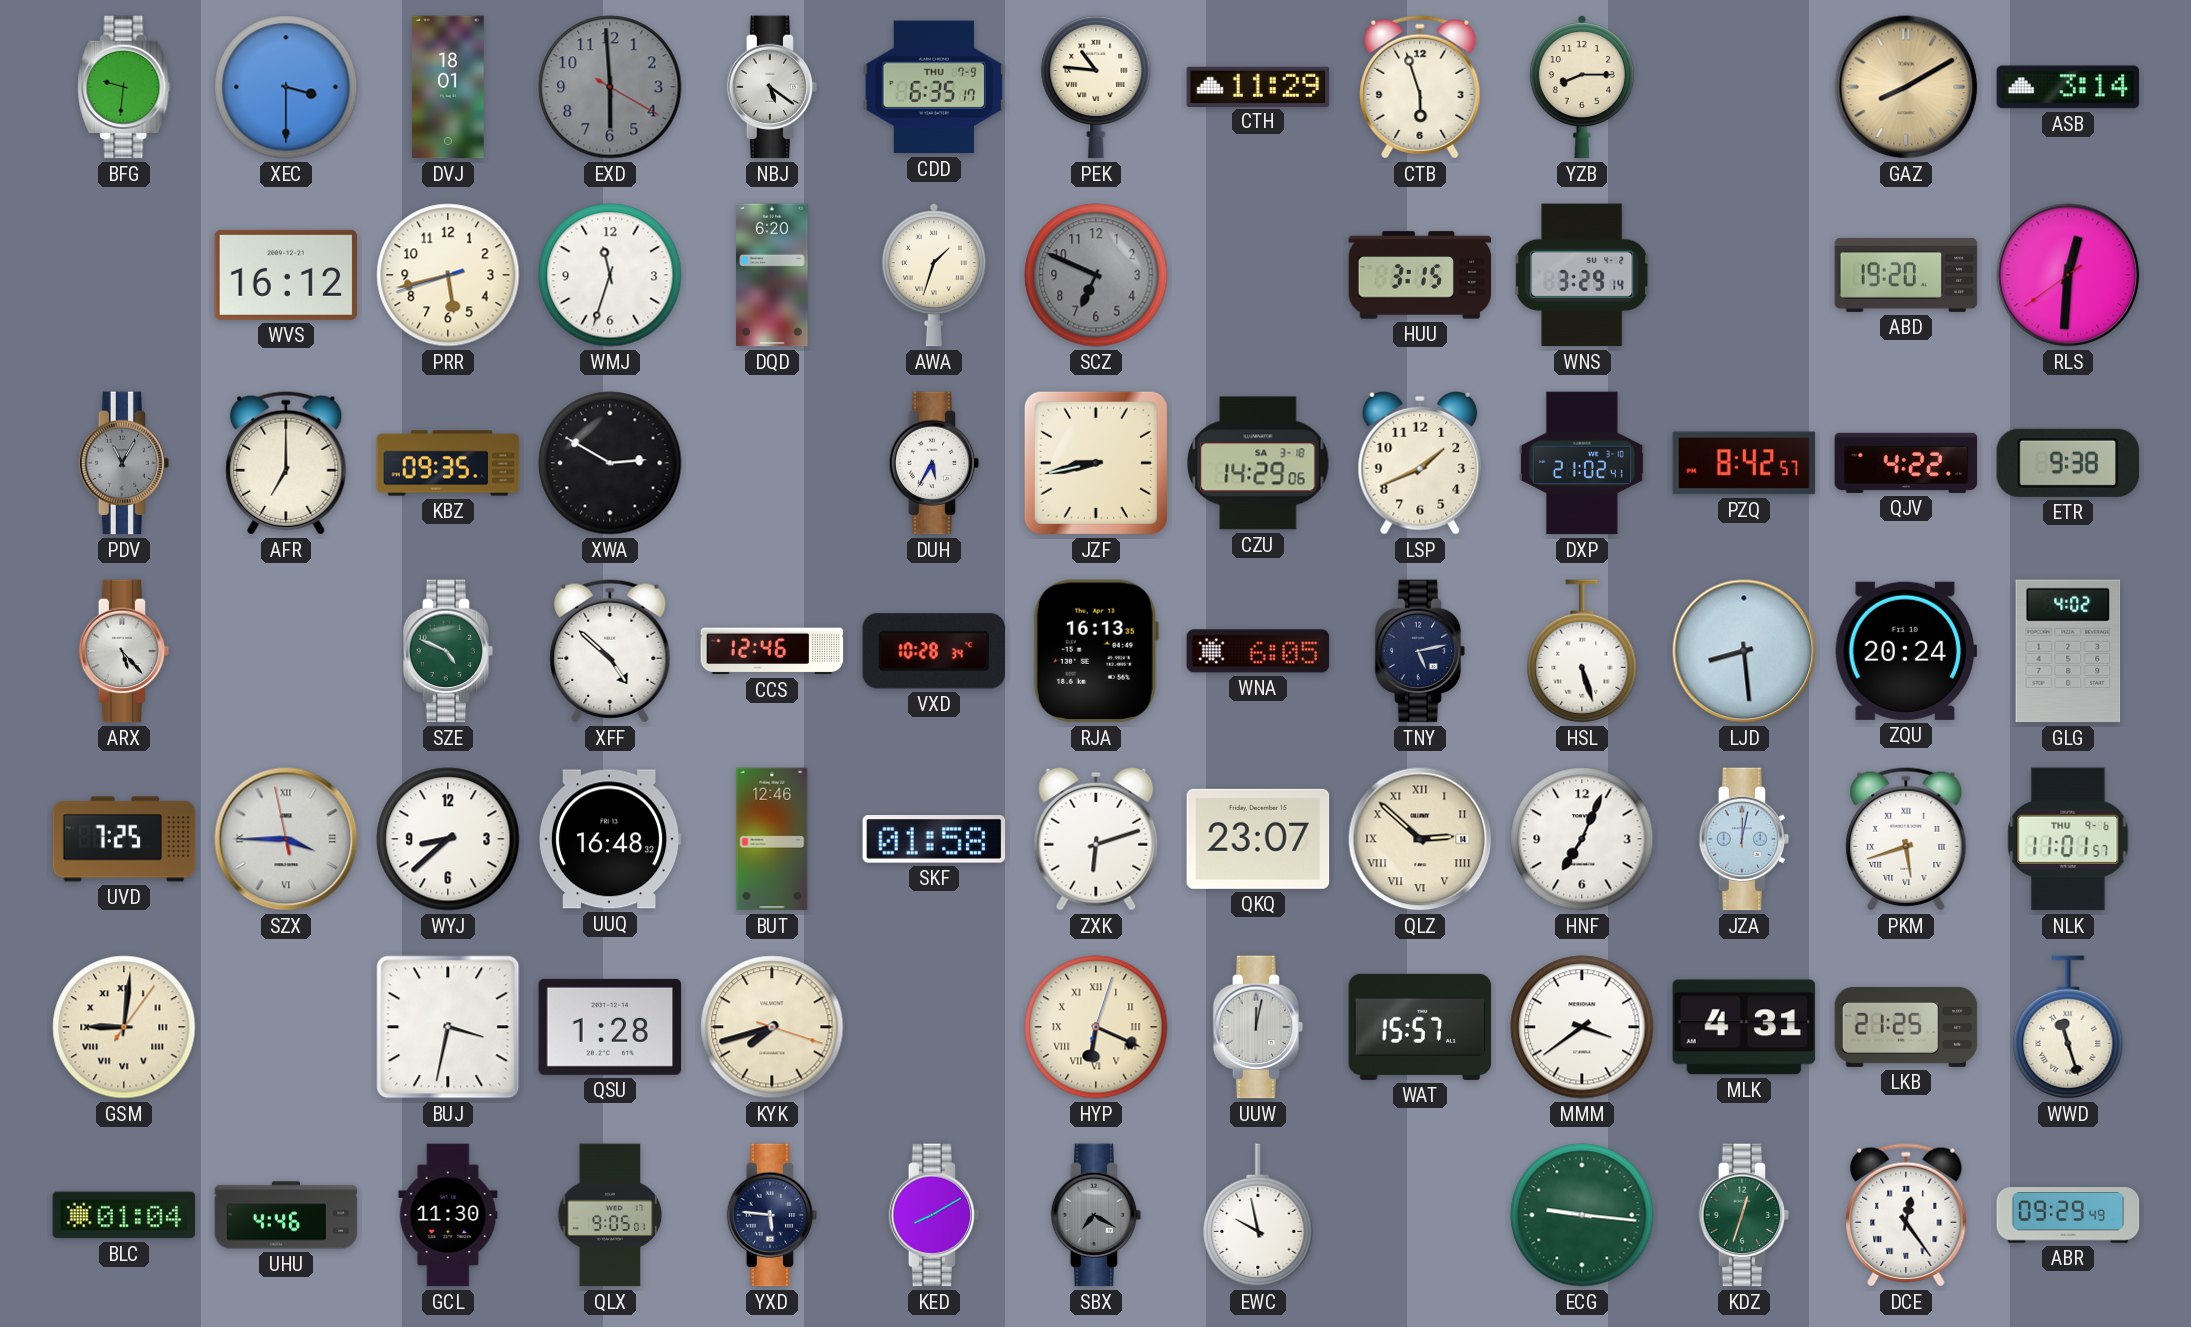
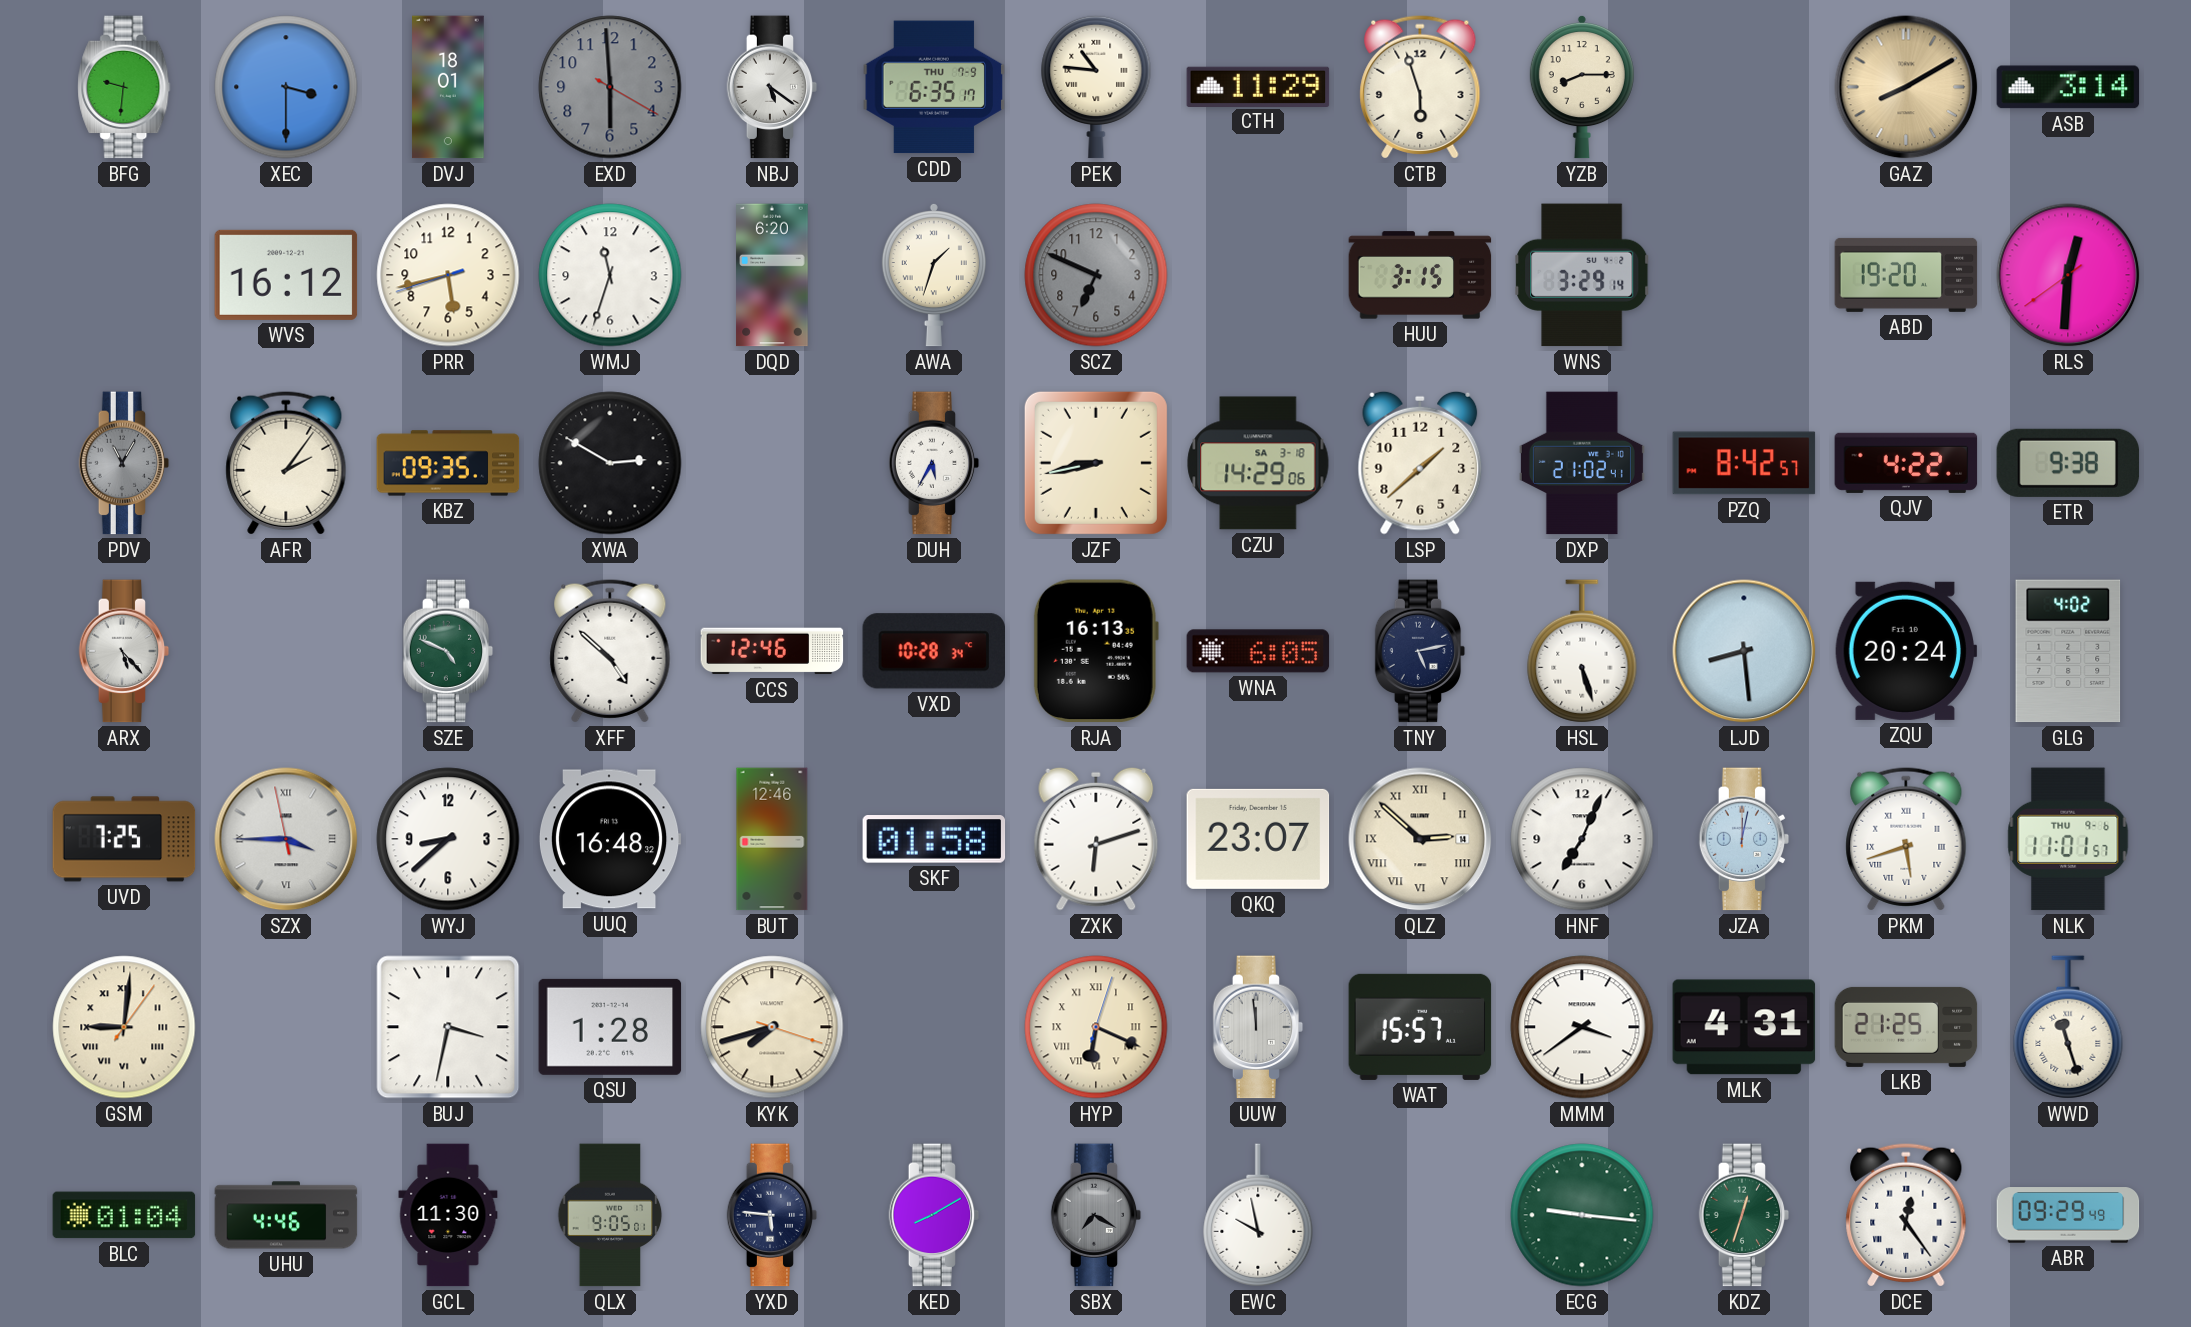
AFR: 7:00 -> 2:06
LSP: 1:41 -> 1:38
UUW: 12:02 -> 11:59
